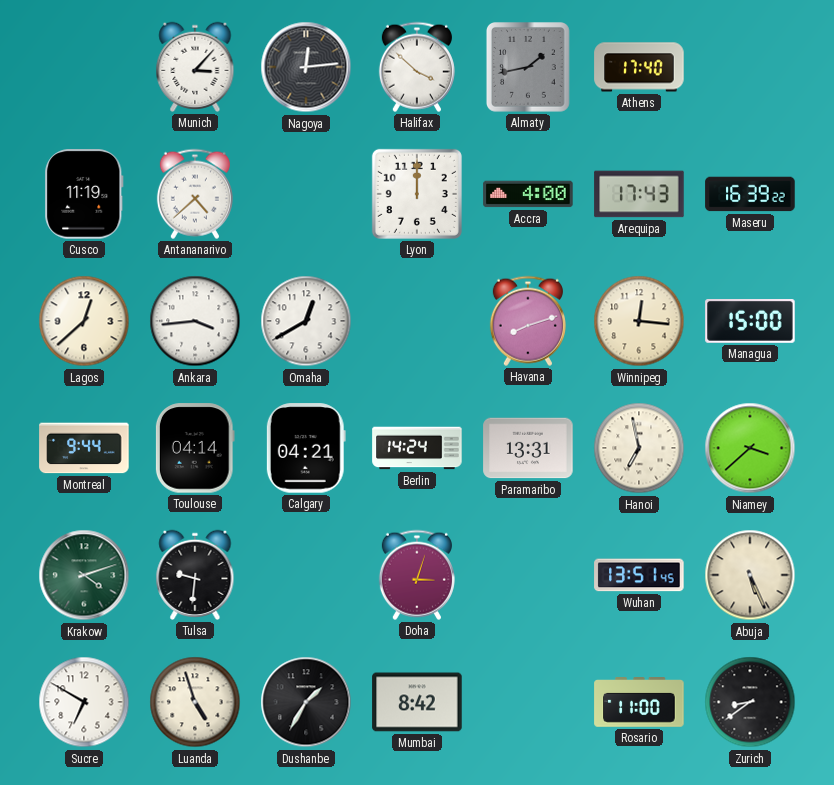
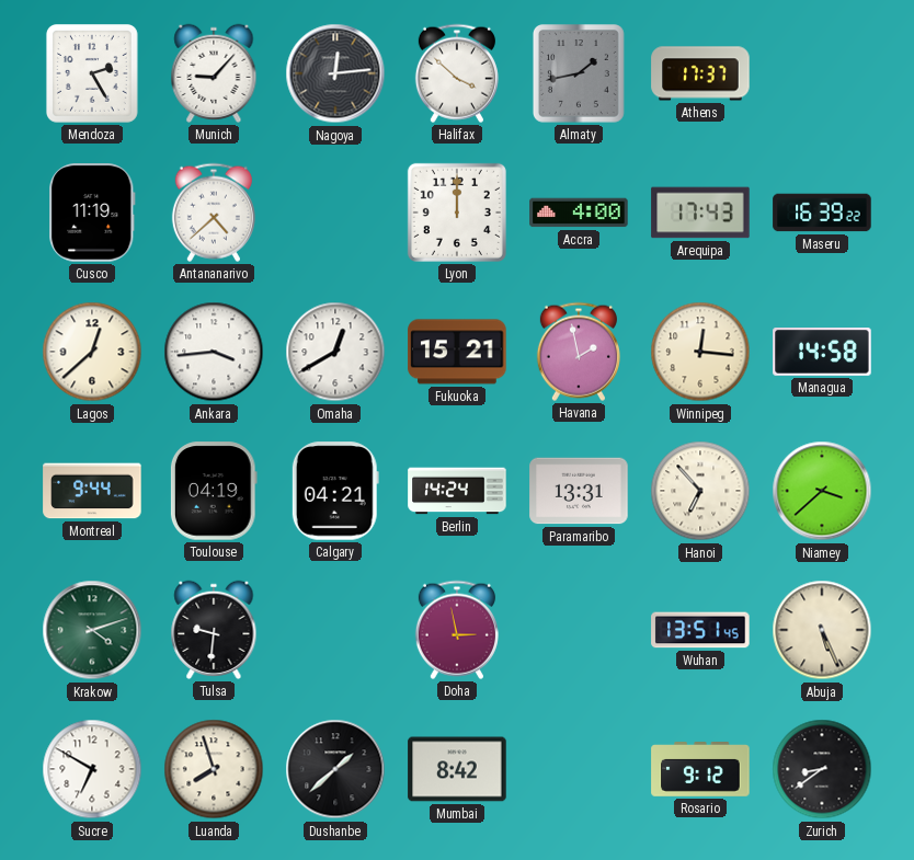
Mendoza: none -> 2:25
Munich: 3:07 -> 9:07
Athens: 17:40 -> 17:37
Fukuoka: none -> 15:21
Havana: 8:12 -> 1:58
Managua: 15:00 -> 14:58
Toulouse: 04:14 -> 04:19
Hanoi: 6:58 -> 6:53
Doha: 3:03 -> 2:58
Luanda: 4:57 -> 7:57
Dushanbe: 1:35 -> 1:38
Rosario: 11:00 -> 9:12
